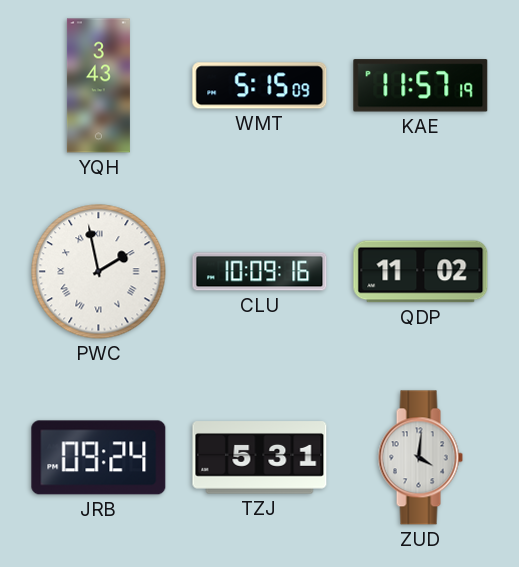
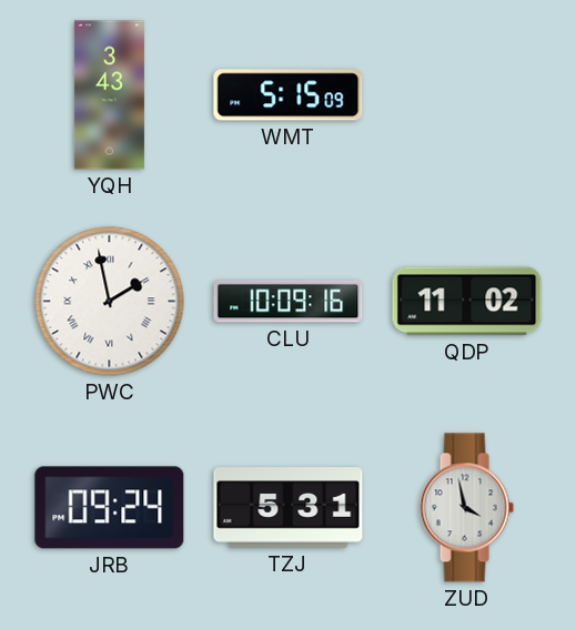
KAE: 11:57 -> none
ZUD: 4:01 -> 3:58
